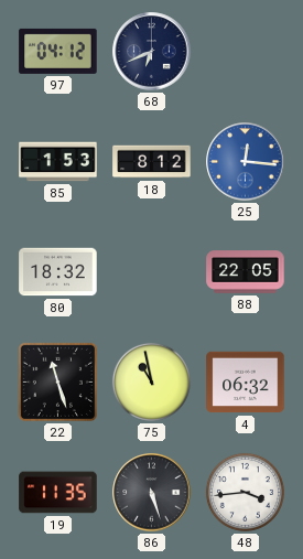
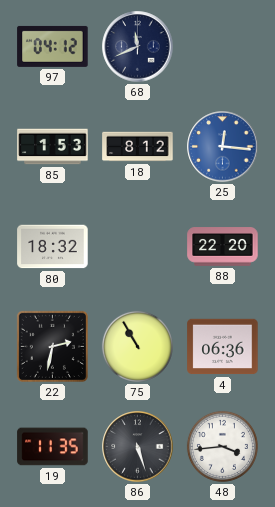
68: 6:41 -> 11:41
88: 22:05 -> 22:20
22: 11:27 -> 2:32
75: 10:58 -> 10:55
4: 06:32 -> 06:36
